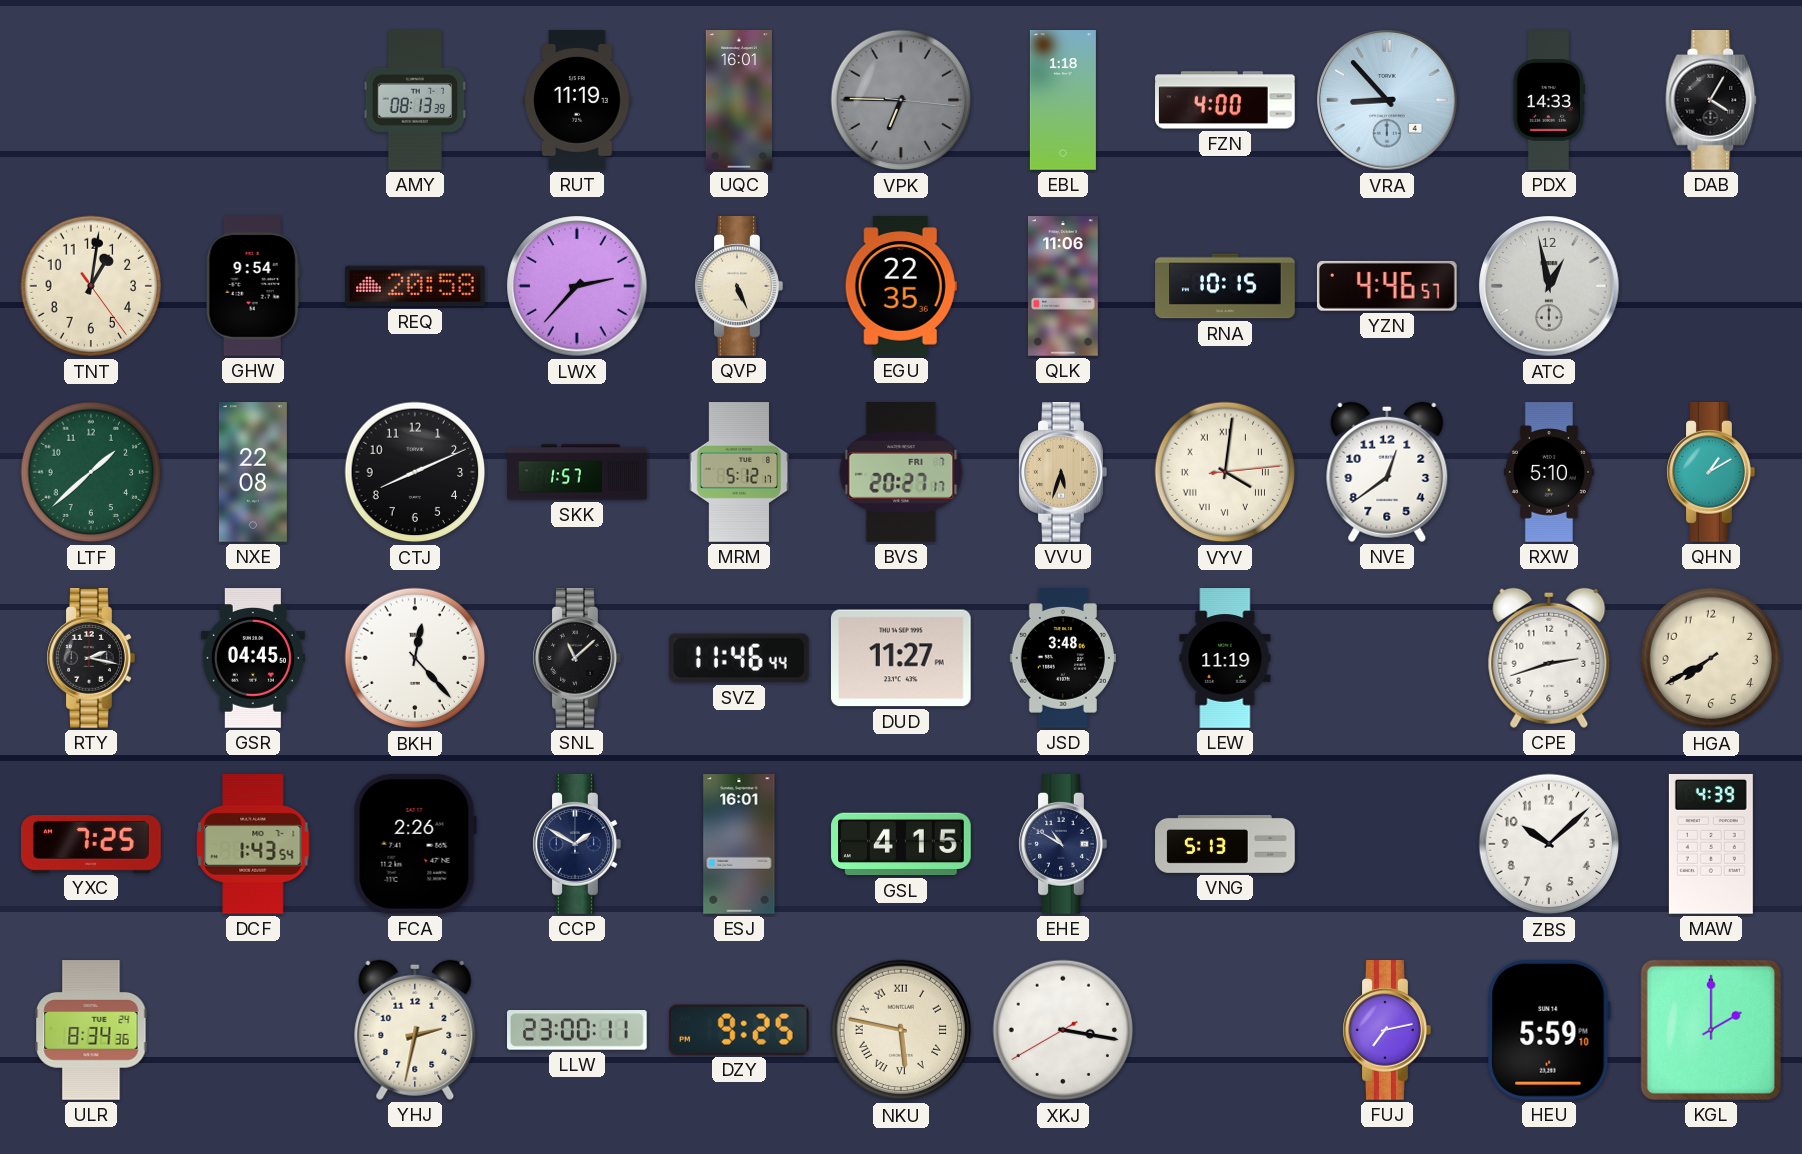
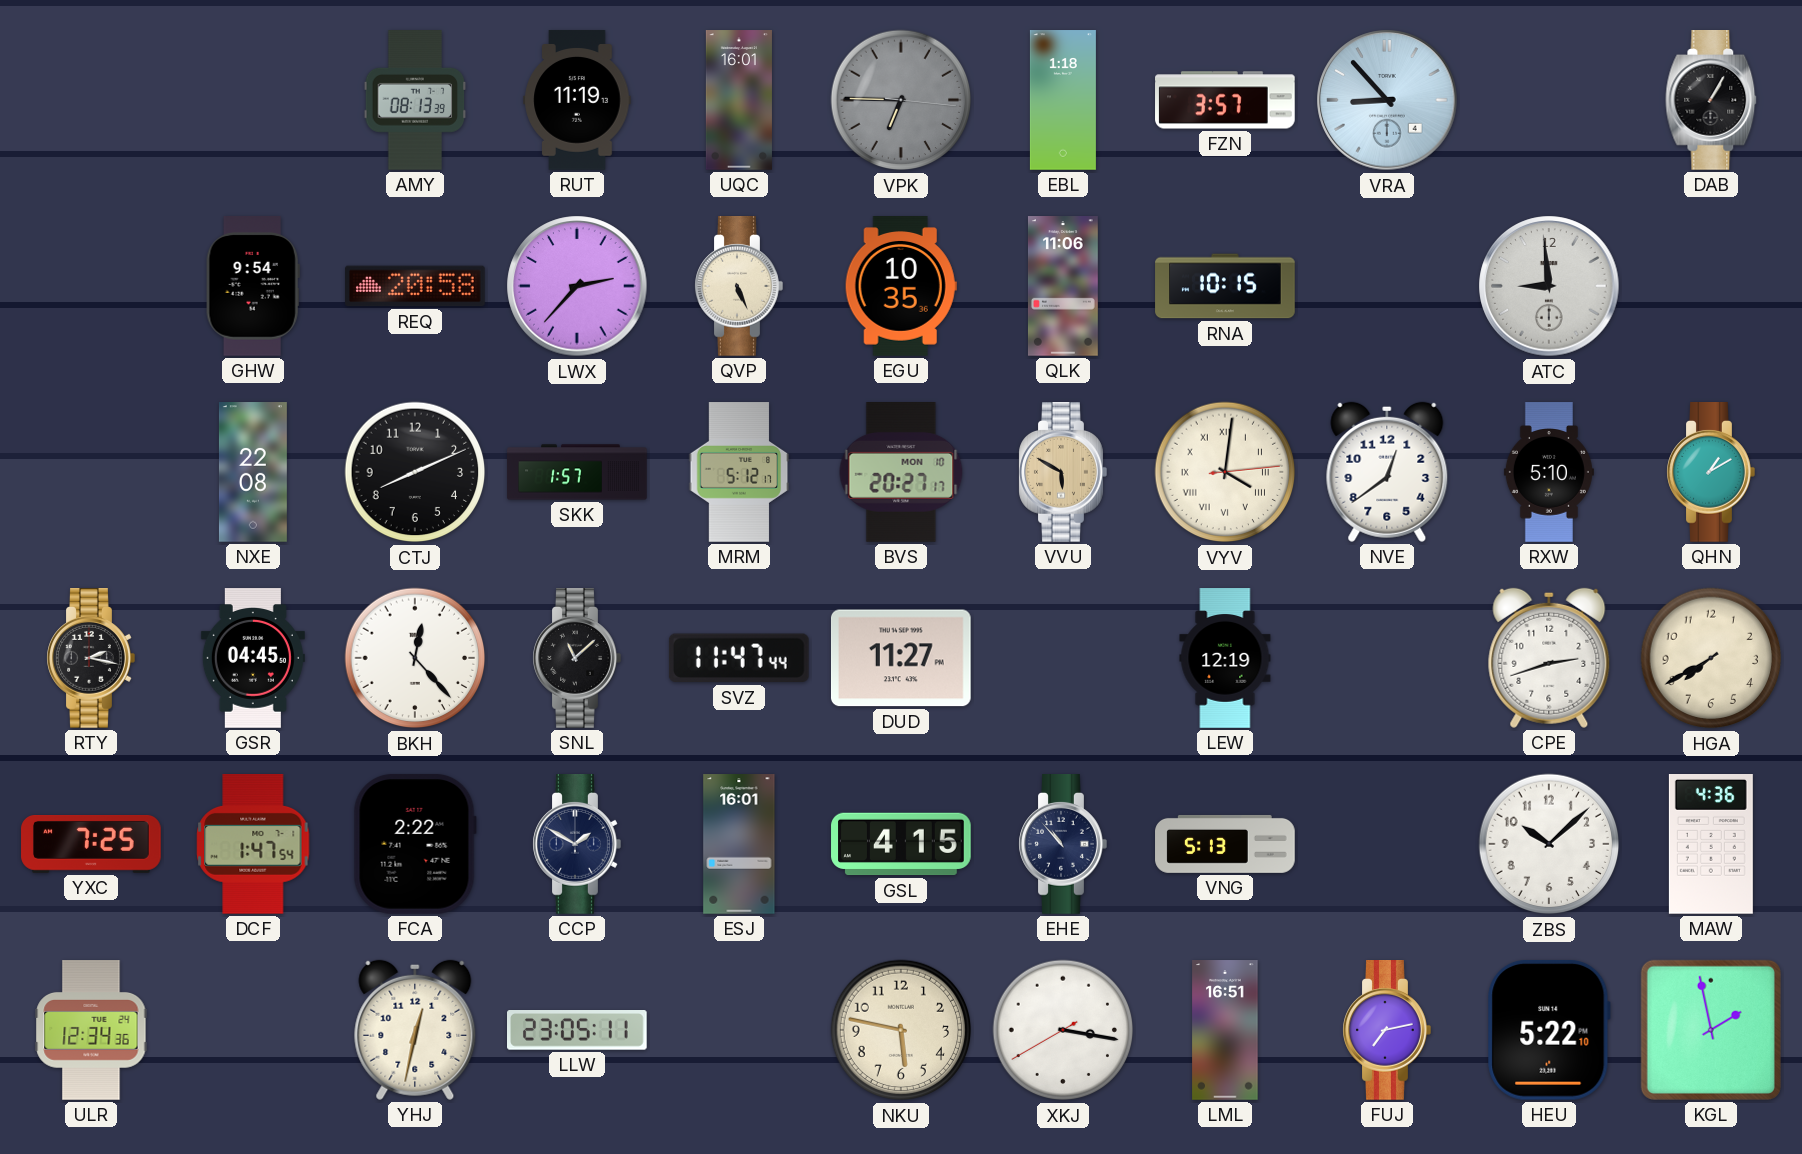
FZN: 4:00 -> 3:57
PDX: 14:33 -> none
DAB: 4:05 -> 1:05
TNT: 1:01 -> none
EGU: 22:35 -> 10:35
YZN: 4:46 -> none
ATC: 12:58 -> 8:59
LTF: 1:38 -> none
BVS date: FRI 7 -> MON 10
VVU: 5:33 -> 5:50
SVZ: 11:46 -> 11:47
JSD: 3:48 -> none
LEW: 11:19 -> 12:19
DCF: 1:43 -> 1:47
FCA: 2:26 -> 2:22
EHE: 10:50 -> 10:53
MAW: 4:39 -> 4:36
ULR: 8:34 -> 12:34
YHJ: 2:32 -> 12:32
LLW: 23:00 -> 23:05
DZY: 9:25 -> none
NKU numerals: Roman -> Arabic
LML: none -> 16:51
HEU: 5:59 -> 5:22
KGL: 2:00 -> 1:58
